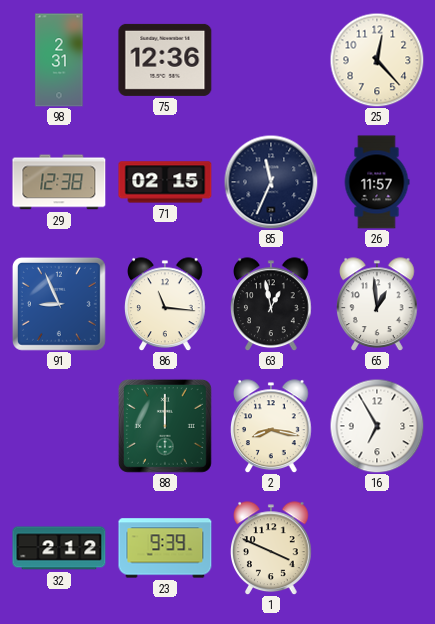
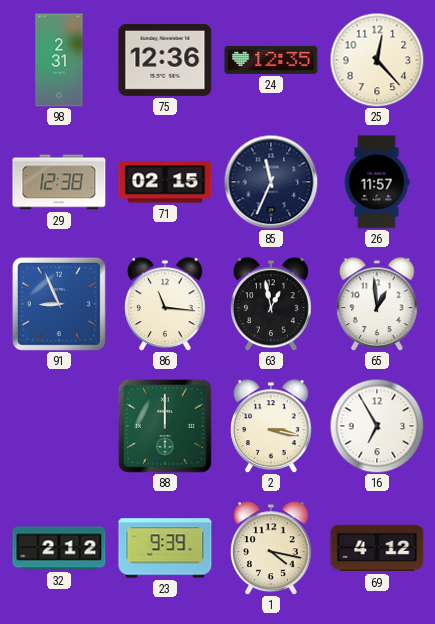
24: none -> 12:35
2: 8:17 -> 3:17
1: 3:49 -> 4:17
69: none -> 4:12
